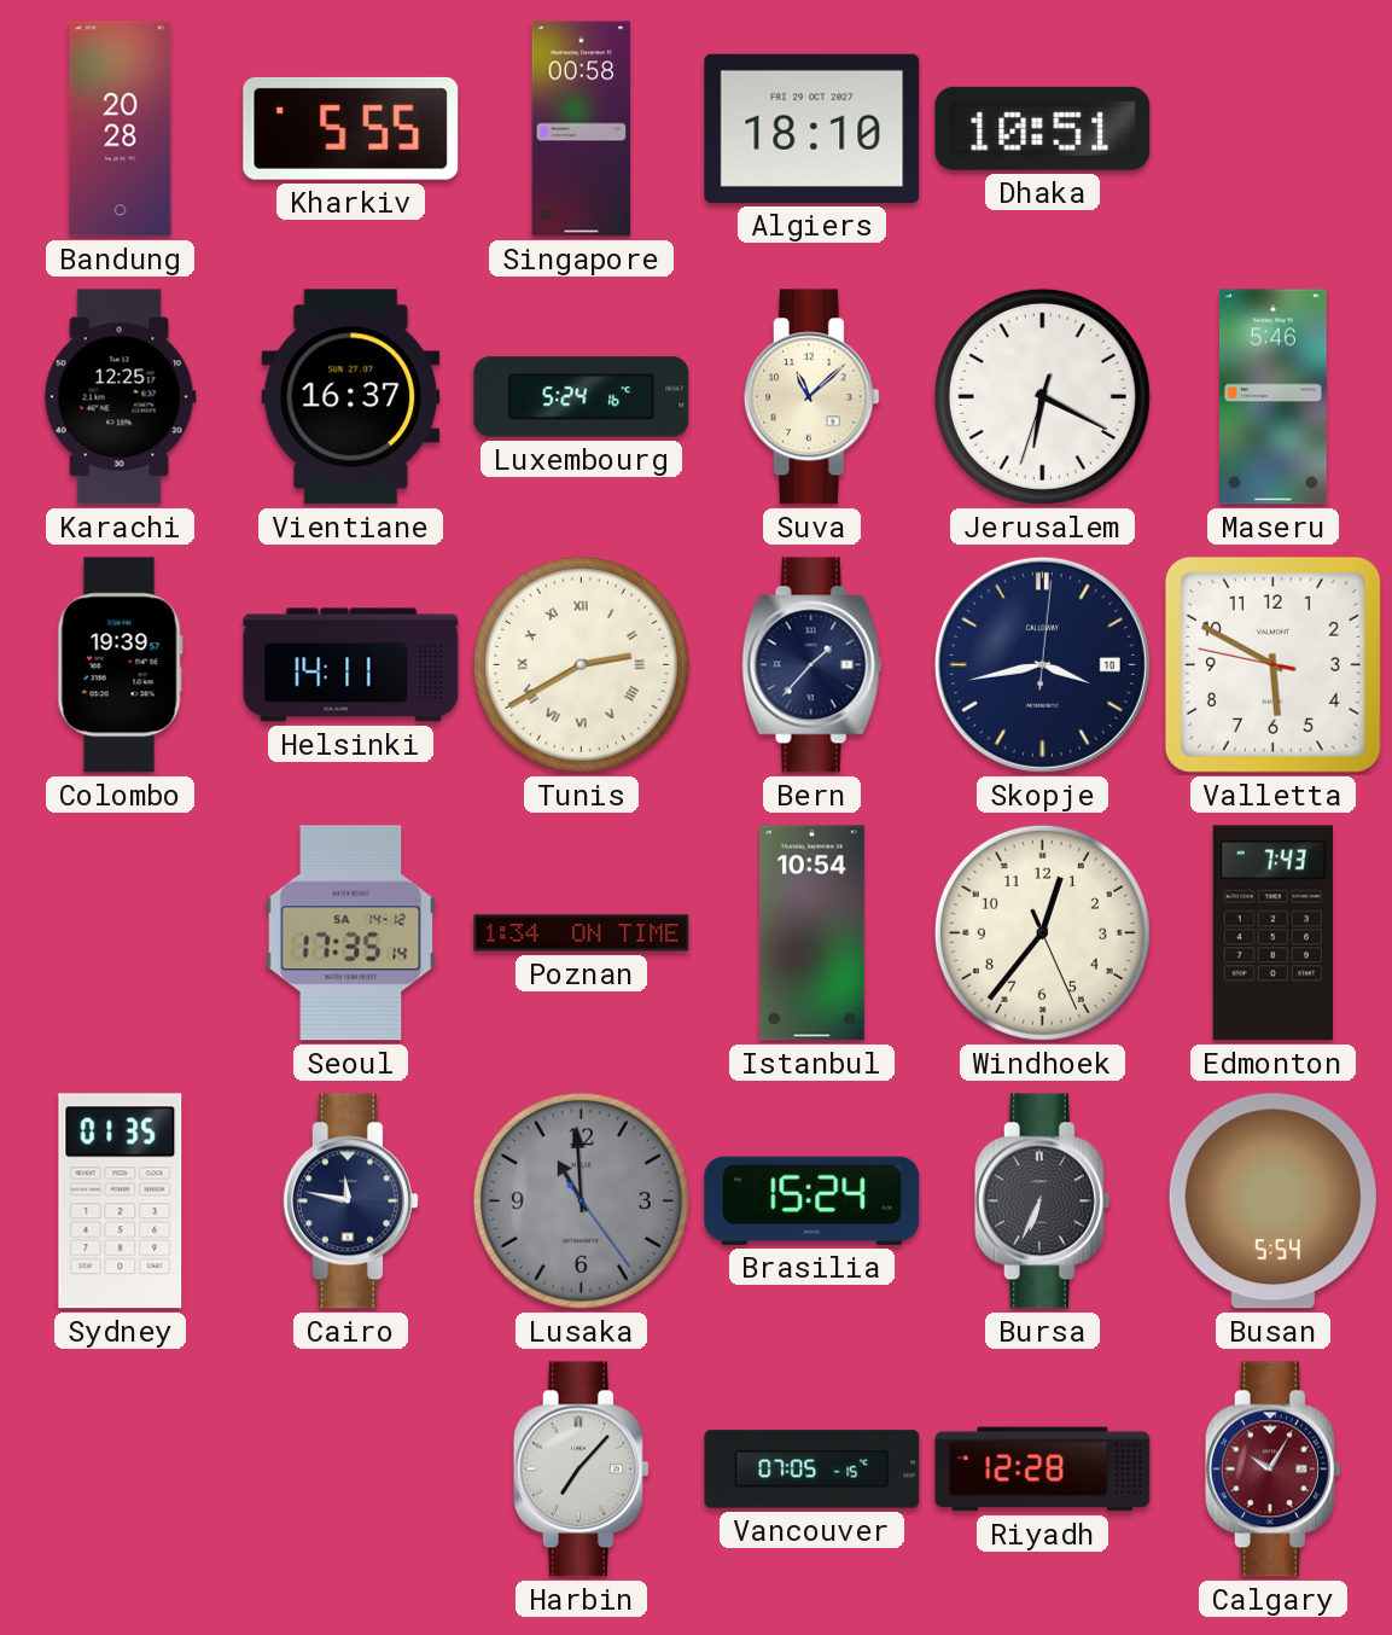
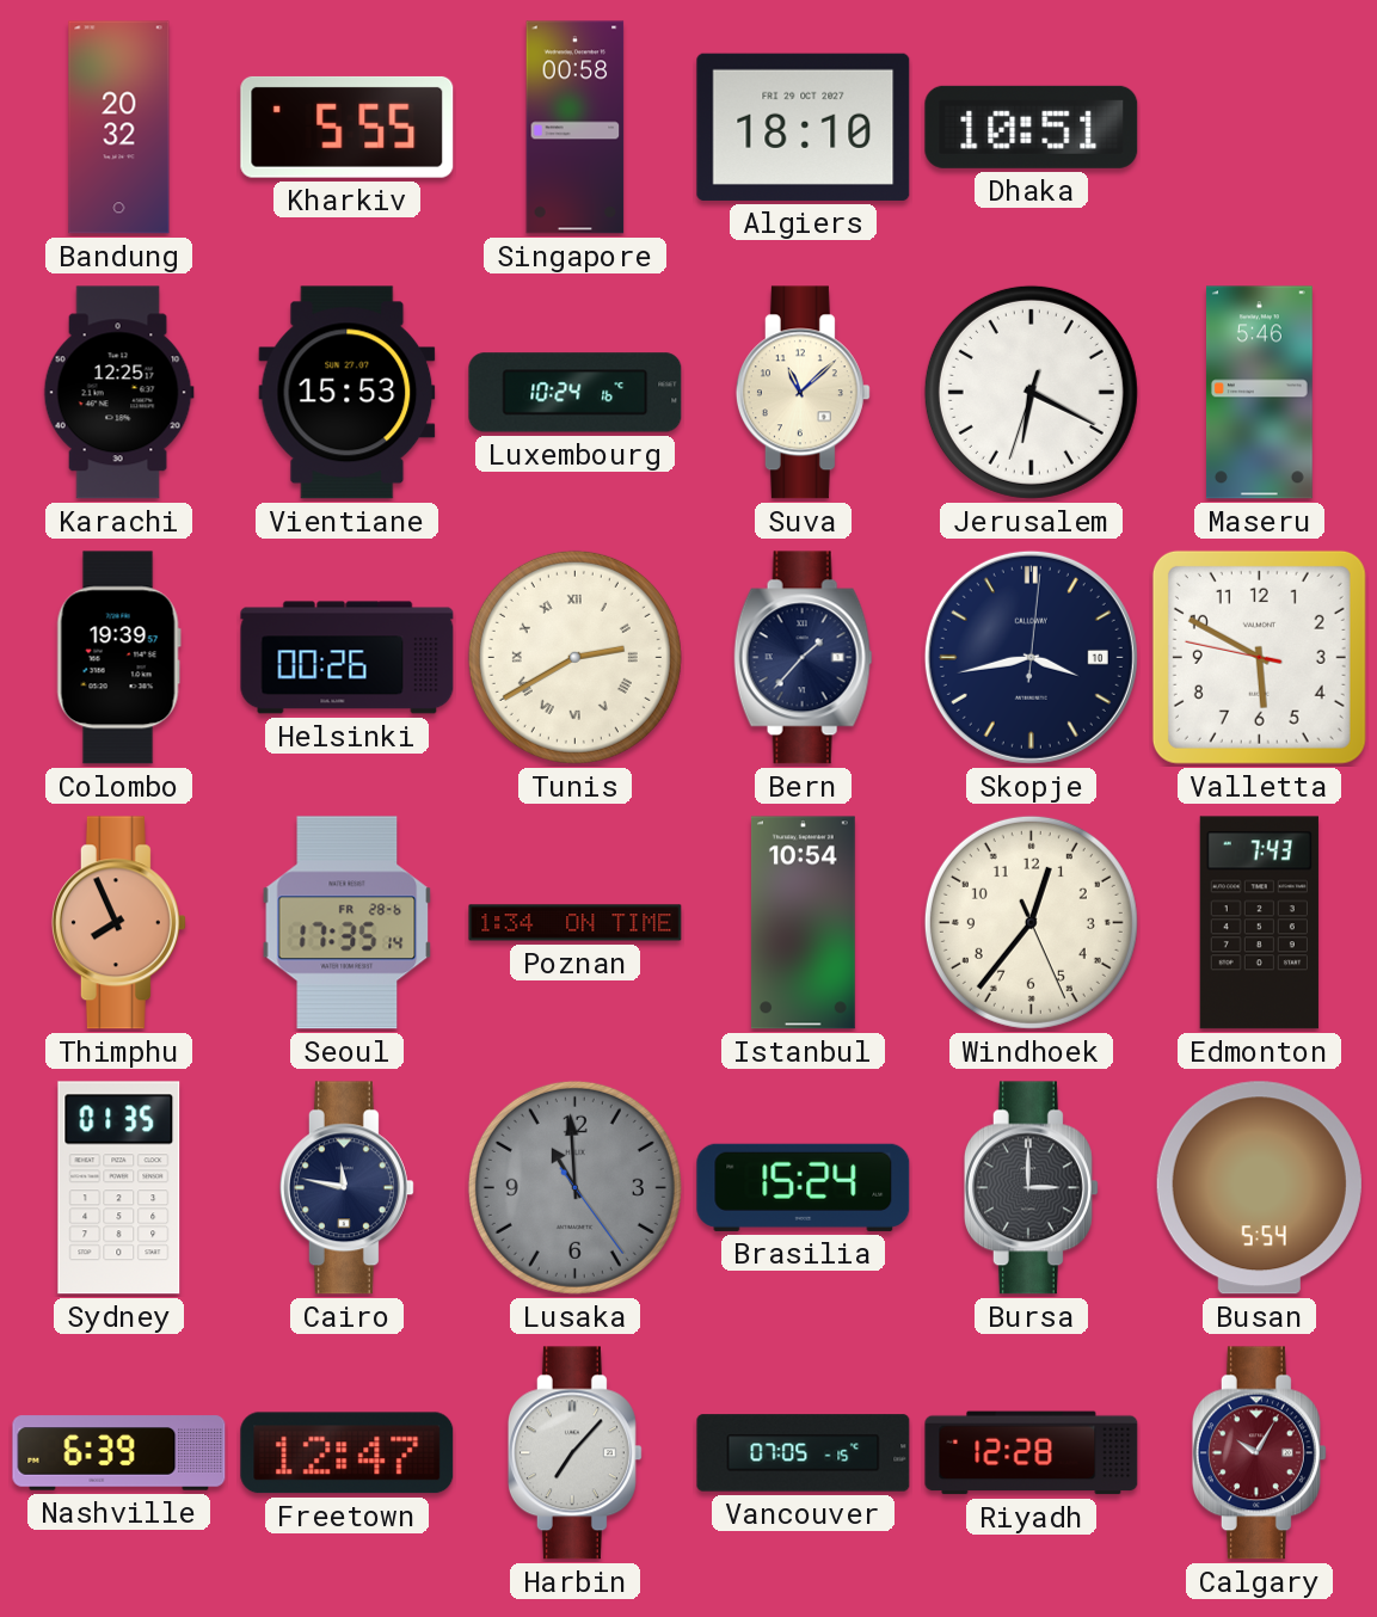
Bandung: 20:28 -> 20:32
Vientiane: 16:37 -> 15:53
Luxembourg: 5:24 -> 10:24
Helsinki: 14:11 -> 00:26
Thimphu: none -> 7:56
Seoul date: SA 14-12 -> FR 28-6
Bursa: 6:34 -> 3:00
Nashville: none -> 6:39
Freetown: none -> 12:47
